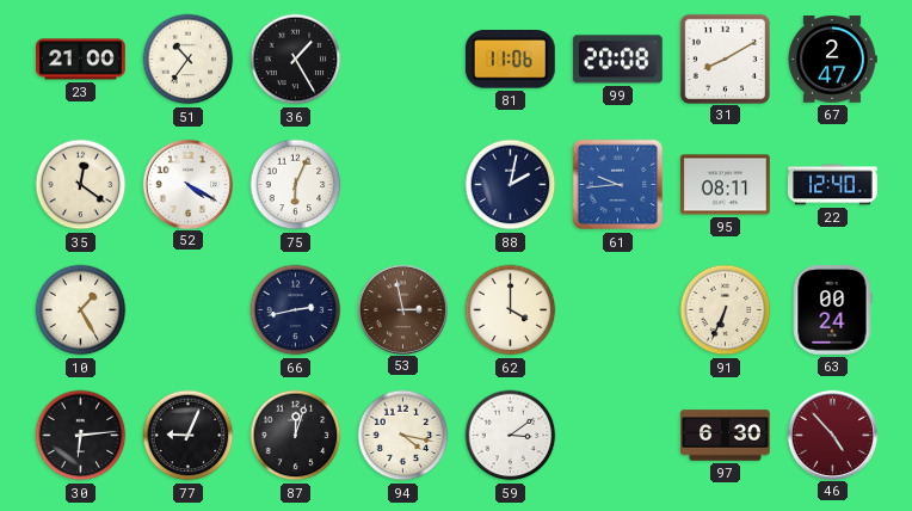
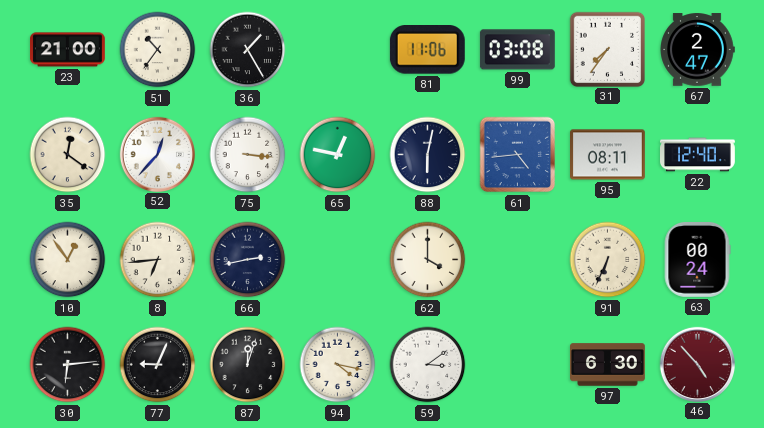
99: 20:08 -> 03:08
31: 8:10 -> 7:36
52: 4:20 -> 12:37
75: 6:04 -> 3:16
65: none -> 12:47
88: 2:02 -> 6:02
61: 9:44 -> 4:44
10: 1:25 -> 12:54
8: none -> 6:44
53: 2:58 -> none
